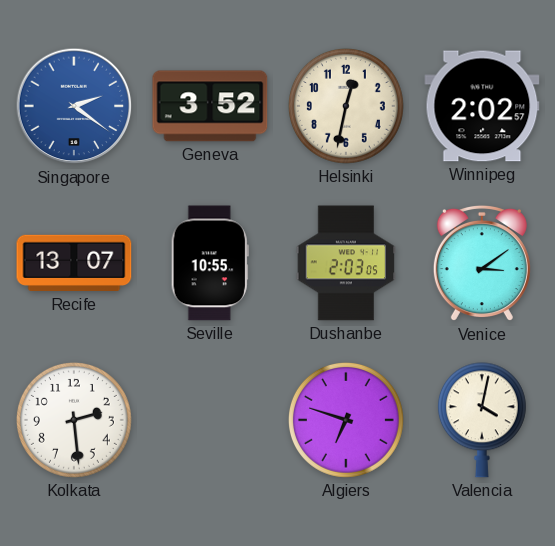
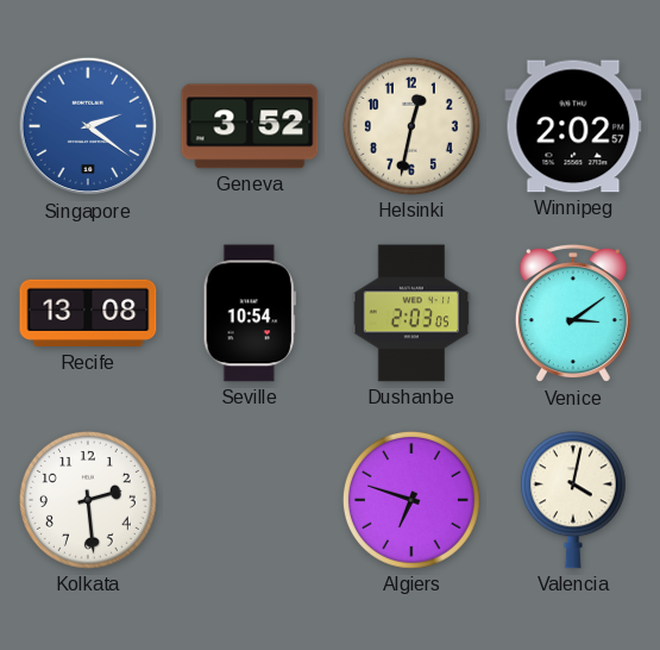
Recife: 13:07 -> 13:08
Seville: 10:55 -> 10:54
